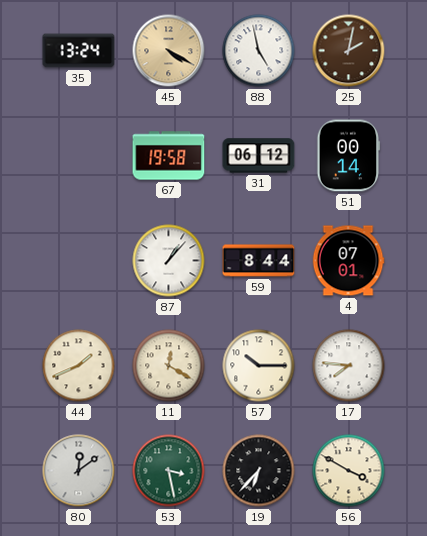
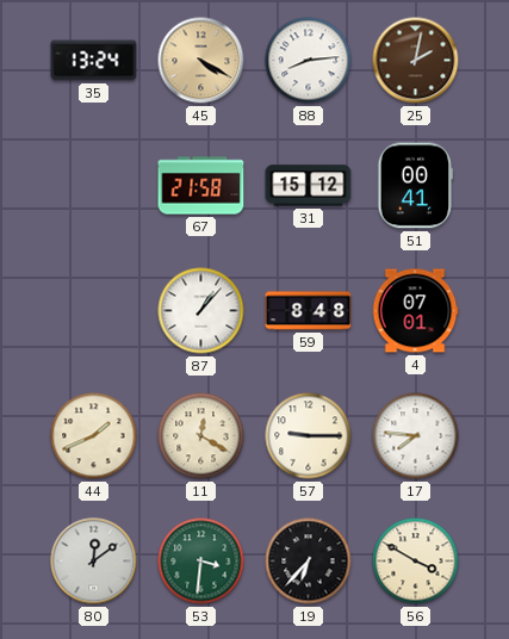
88: 4:58 -> 8:14
67: 19:58 -> 21:58
31: 06:12 -> 15:12
51: 00:14 -> 00:41
59: 8:44 -> 8:48
57: 10:15 -> 9:15
53: 3:28 -> 3:31
